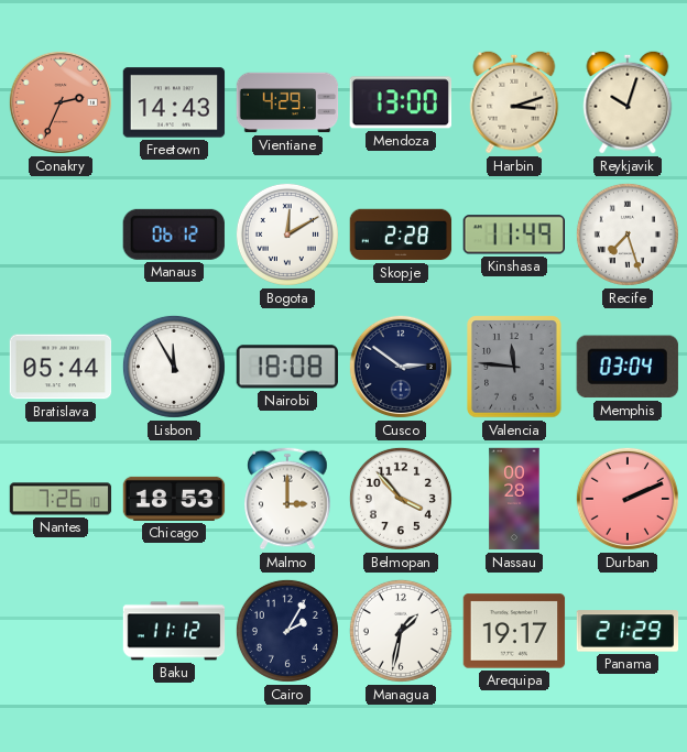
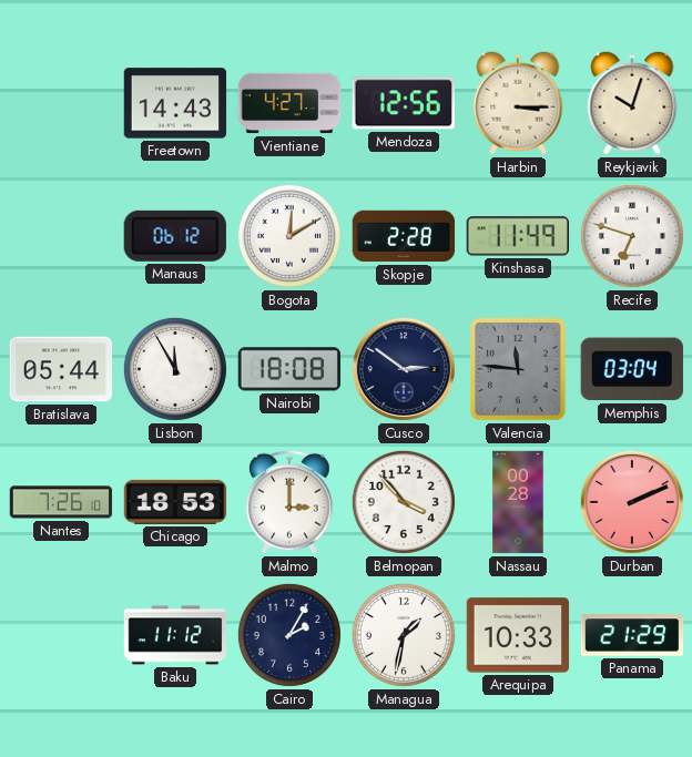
Conakry: 2:34 -> none
Vientiane: 4:29 -> 4:27
Mendoza: 13:00 -> 12:56
Harbin: 3:12 -> 3:15
Recife: 7:27 -> 6:48
Arequipa: 19:17 -> 10:33
